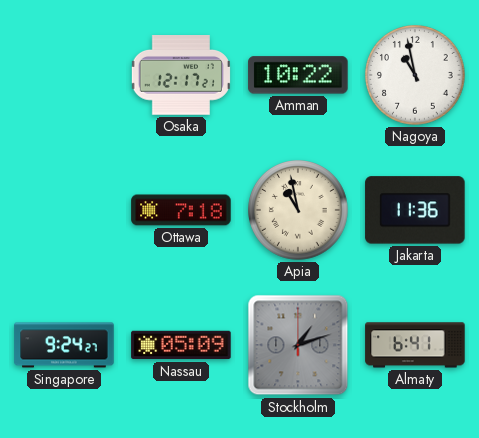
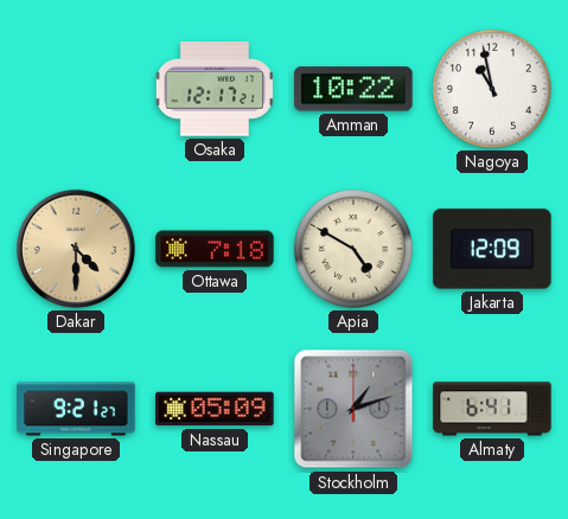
Dakar: none -> 4:30
Apia: 10:58 -> 4:50
Jakarta: 11:36 -> 12:09
Singapore: 9:24 -> 9:21
